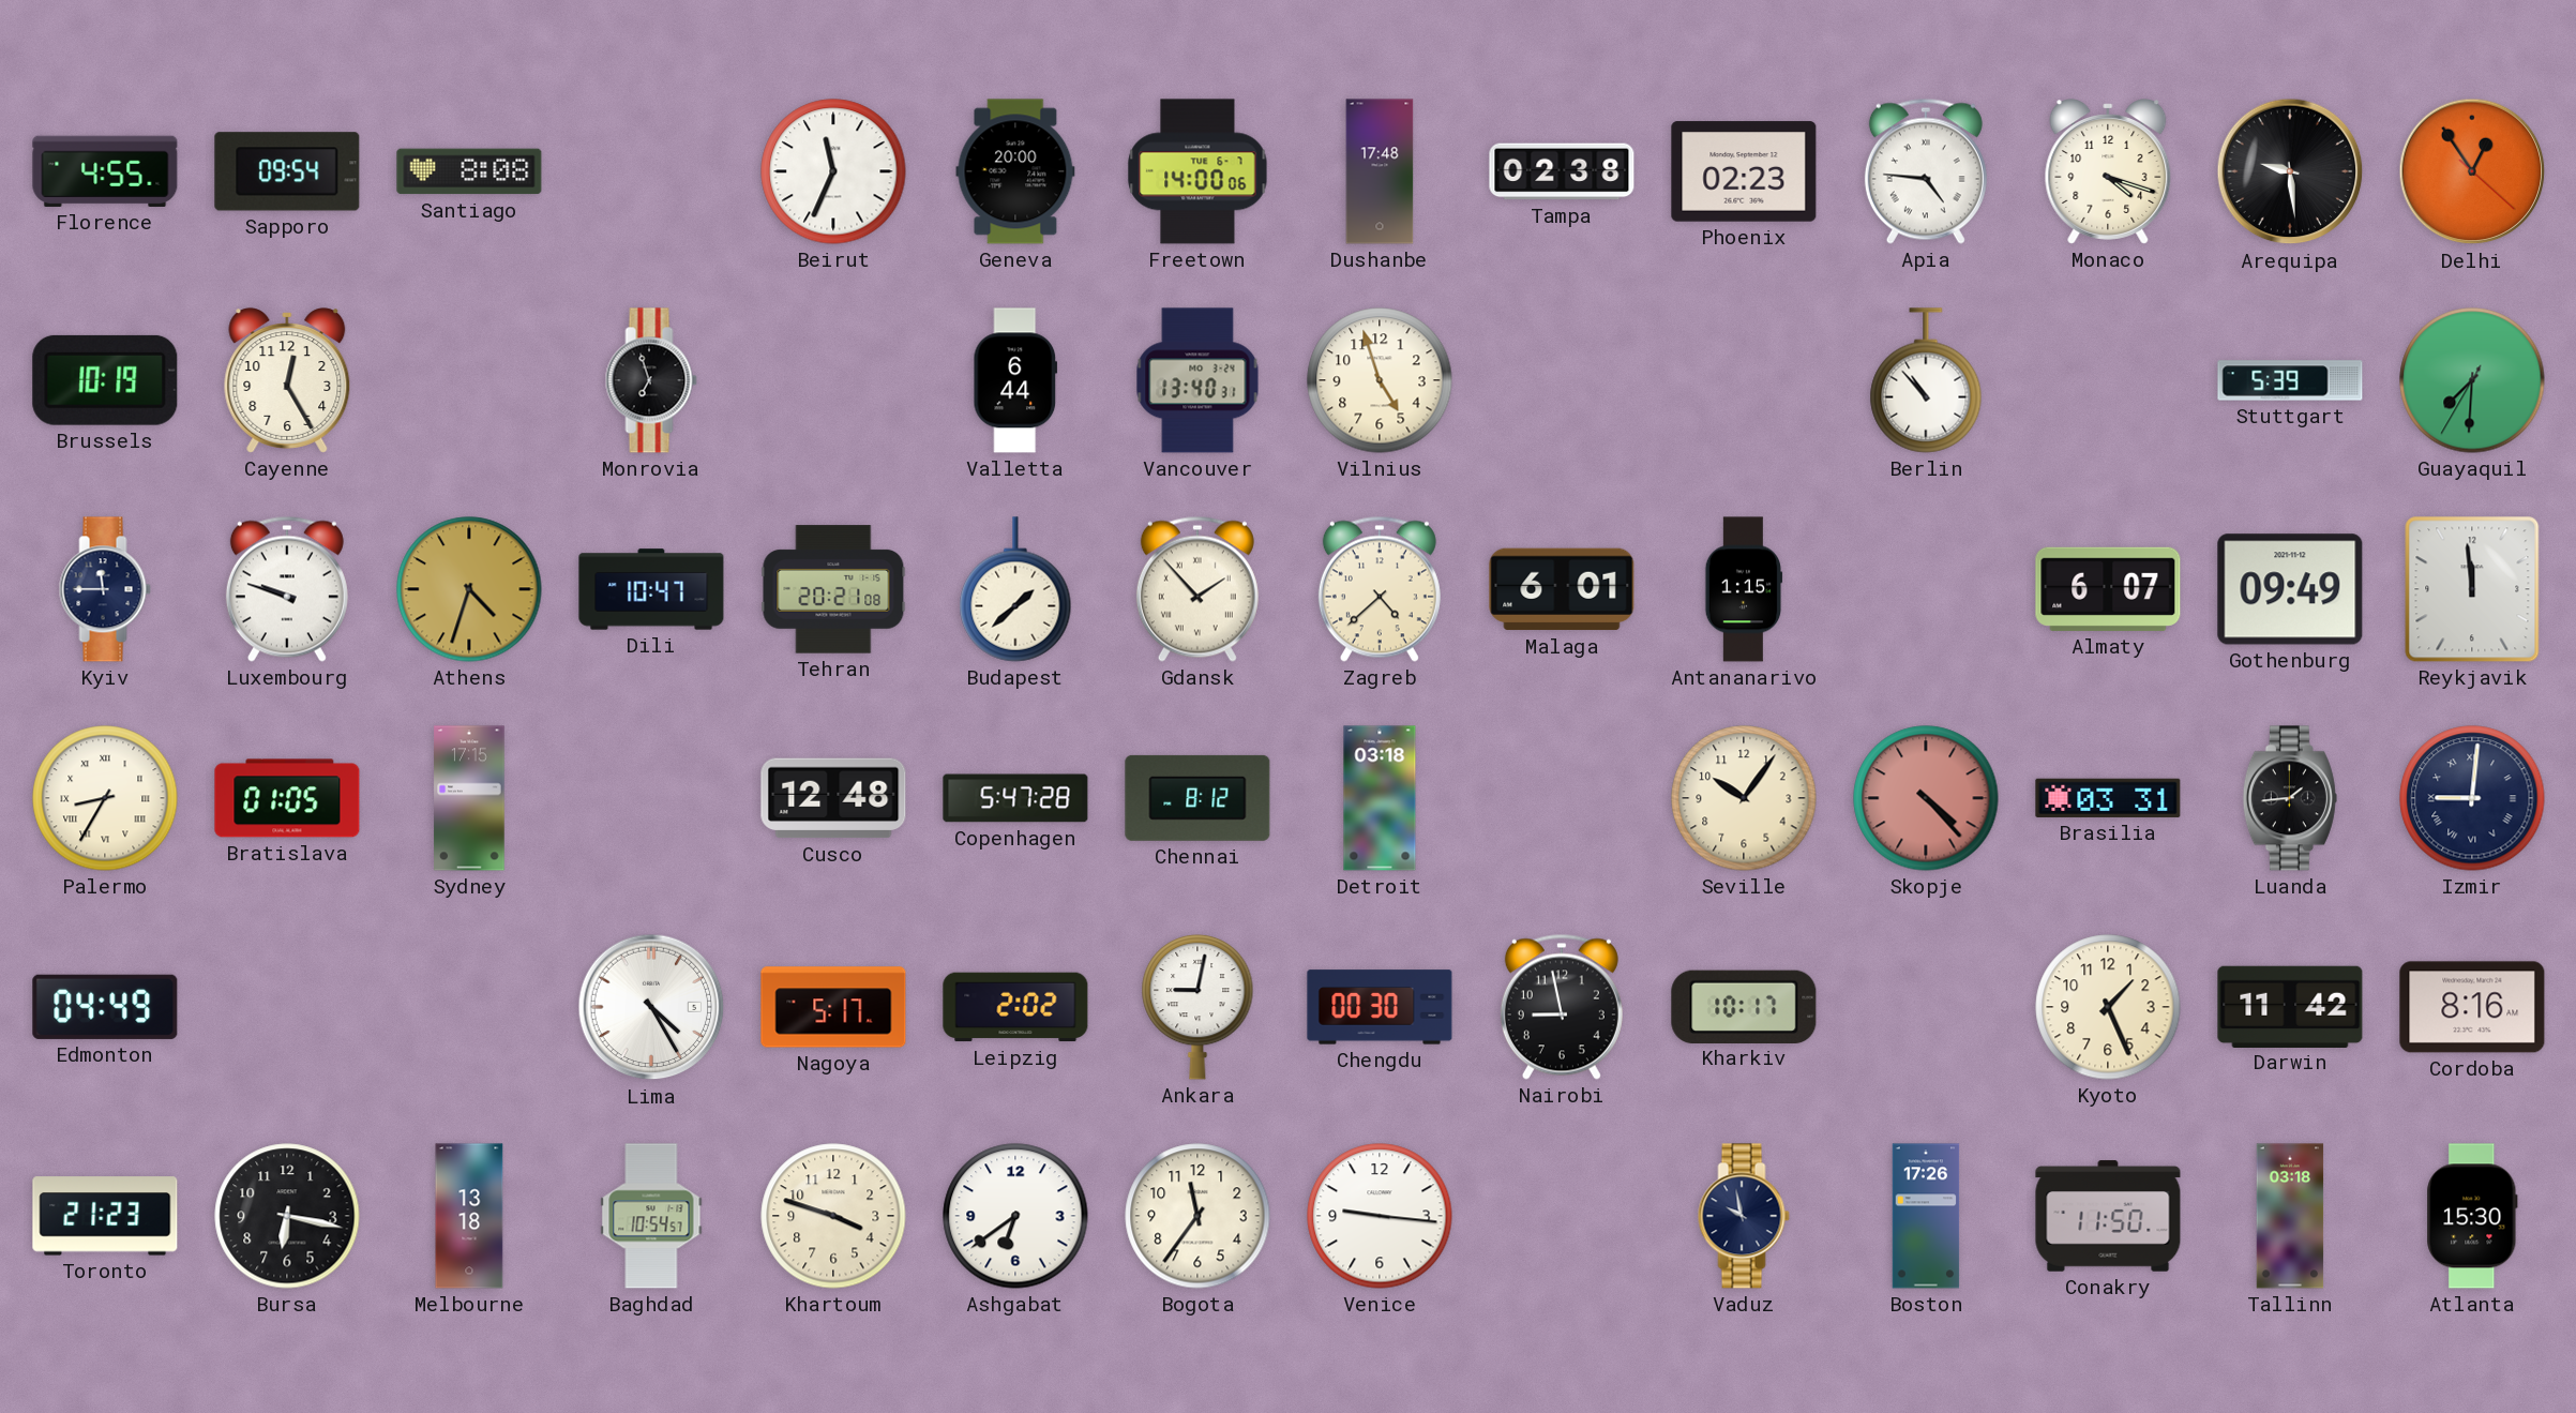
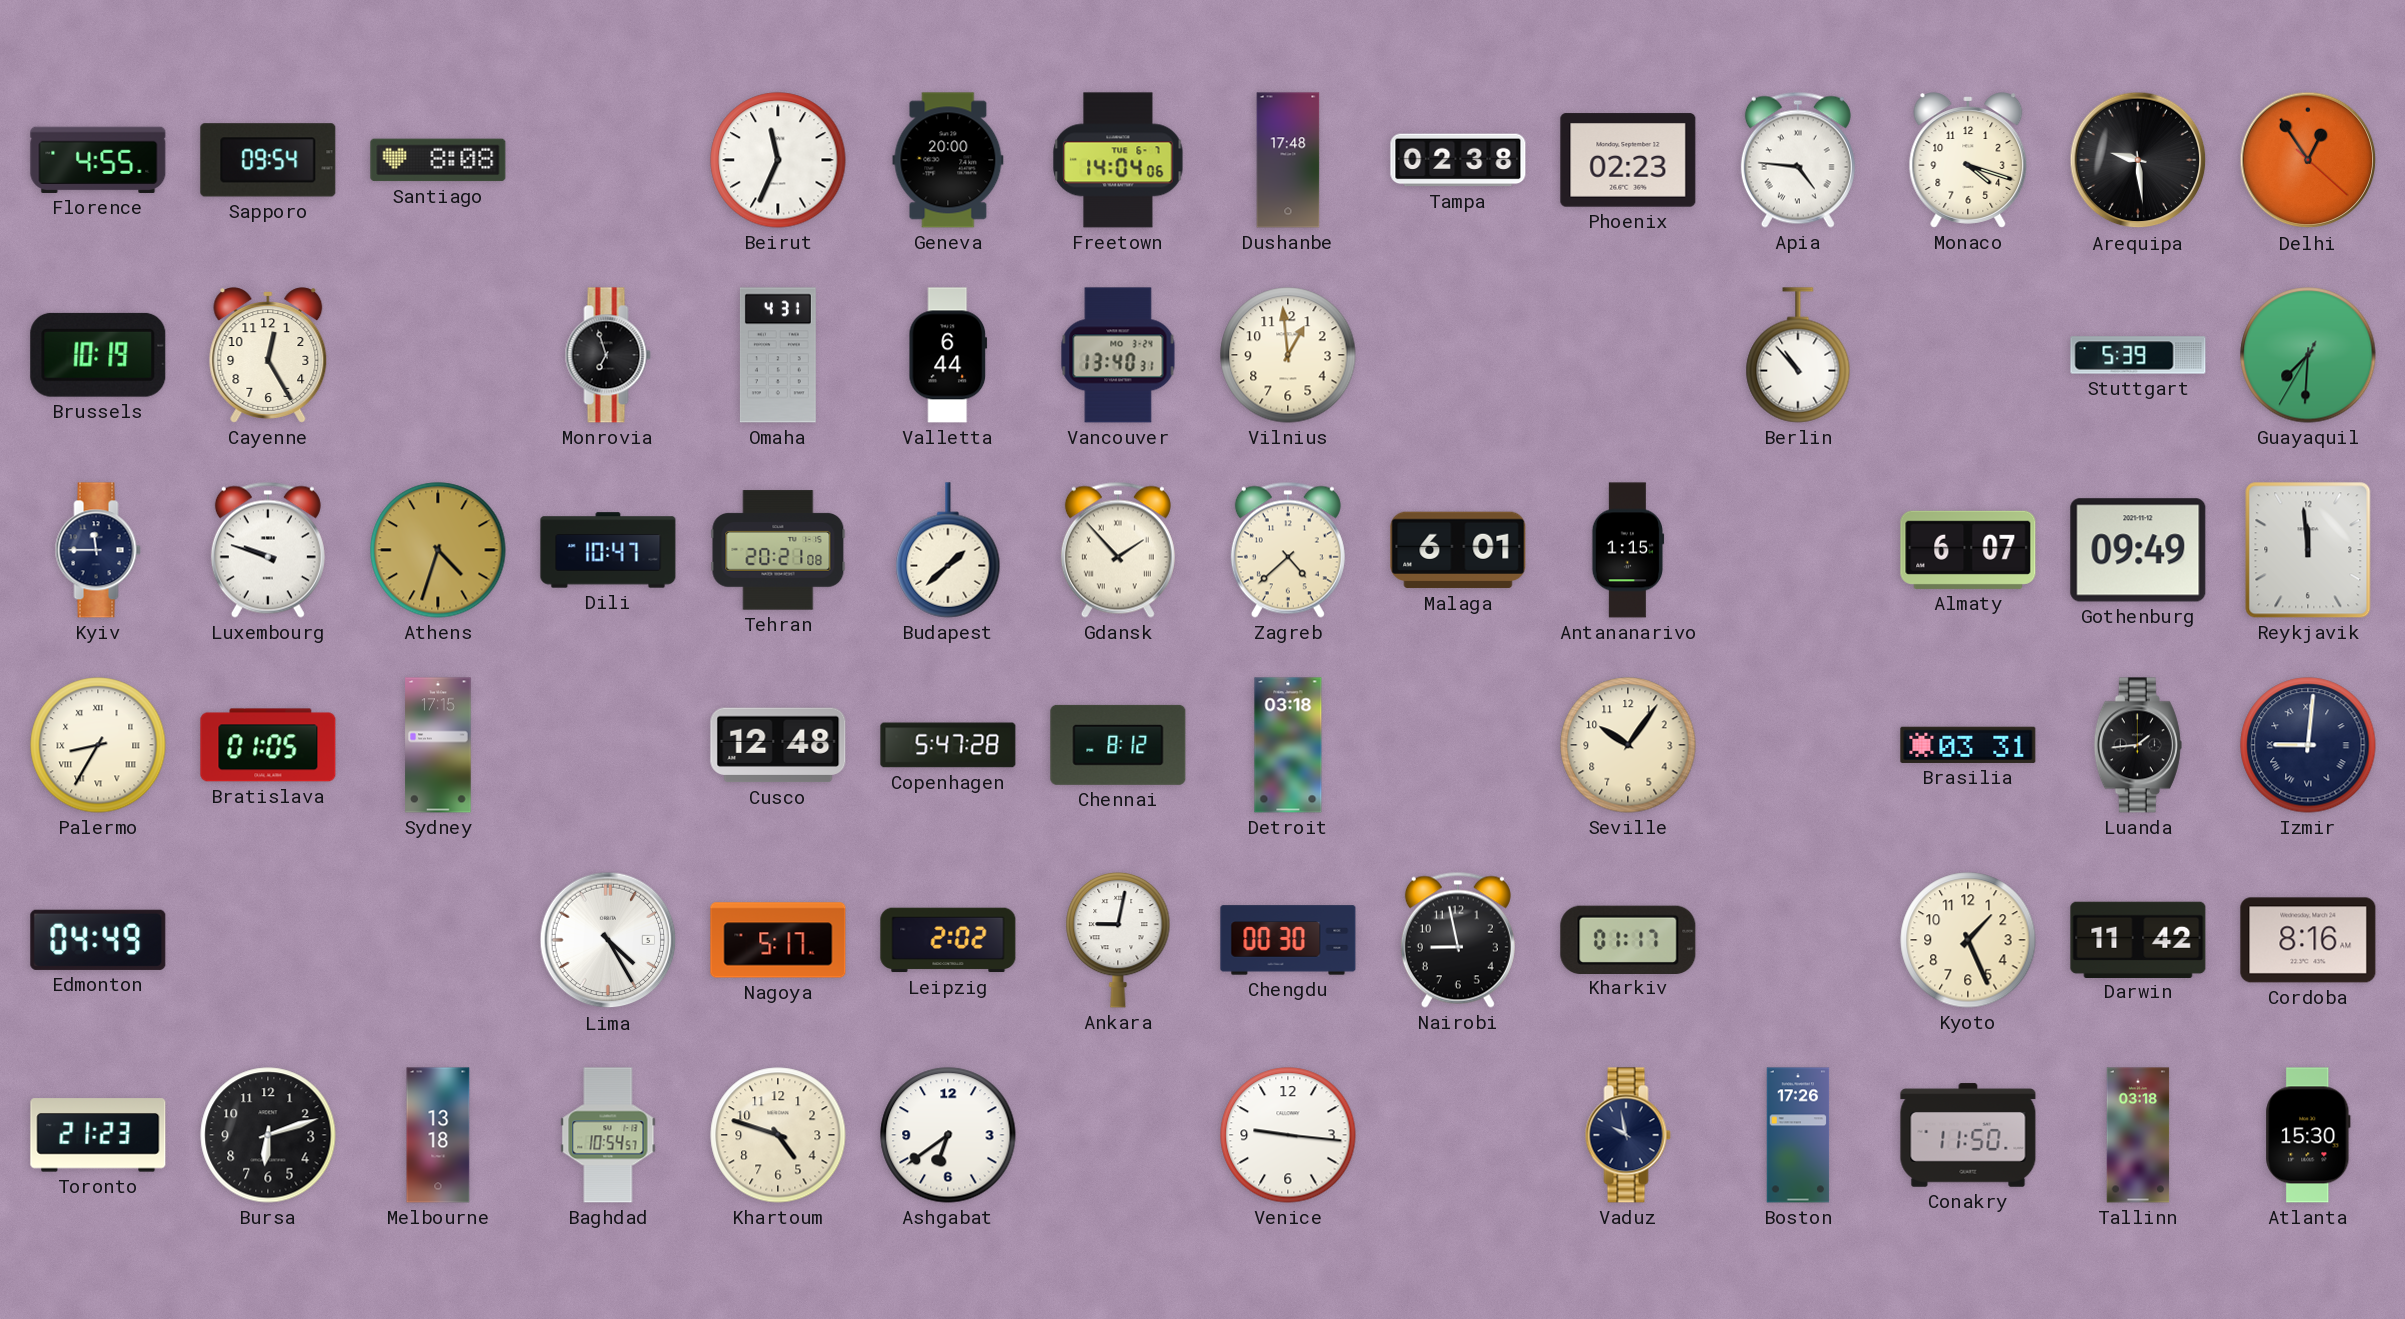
Freetown: 14:00 -> 14:04
Omaha: none -> 4:31
Vilnius: 4:57 -> 12:59
Skopje: 4:23 -> none
Kharkiv: 10:17 -> 01:17
Bursa: 6:17 -> 6:12
Khartoum: 3:48 -> 4:48
Bogota: 11:36 -> none
